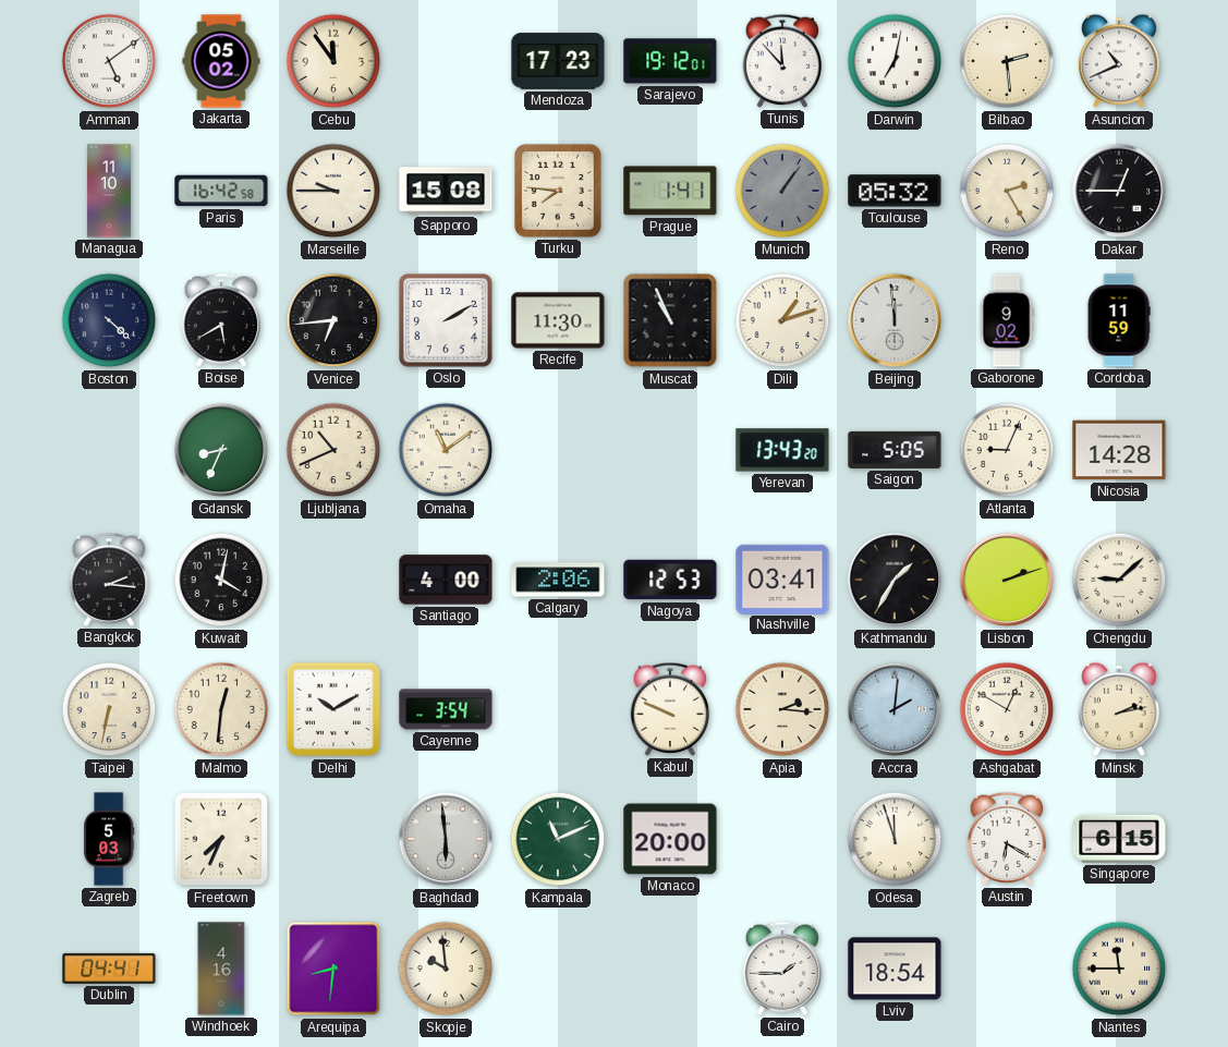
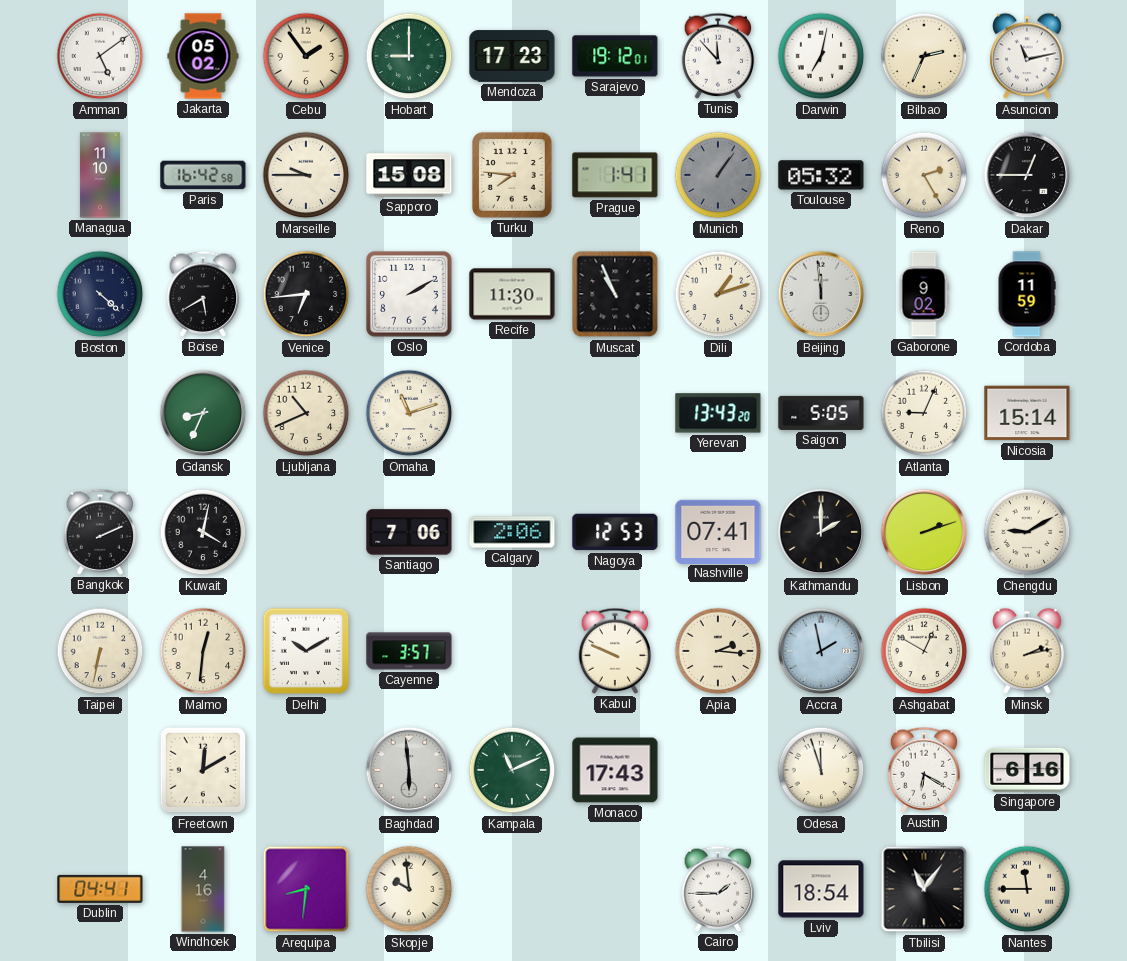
Cebu: 11:54 -> 1:54
Hobart: none -> 9:00
Bilbao: 2:29 -> 2:34
Asuncion: 10:41 -> 11:13
Omaha: 11:09 -> 11:12
Nicosia: 14:28 -> 15:14
Bangkok: 2:16 -> 2:11
Santiago: 4:00 -> 7:06
Nashville: 03:41 -> 07:41
Kathmandu: 1:35 -> 2:00
Chengdu: 9:08 -> 9:10
Cayenne: 3:54 -> 3:57
Accra: 2:01 -> 1:58
Zagreb: 5:03 -> none
Freetown: 7:34 -> 12:10
Monaco: 20:00 -> 17:43
Singapore: 6:15 -> 6:16
Tbilisi: none -> 11:06
